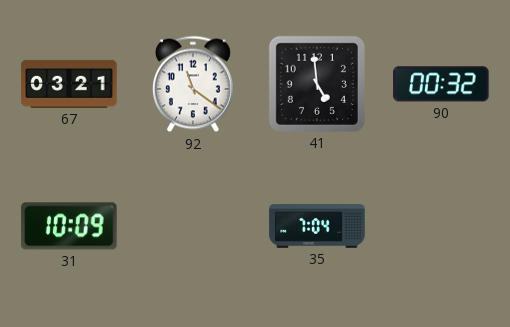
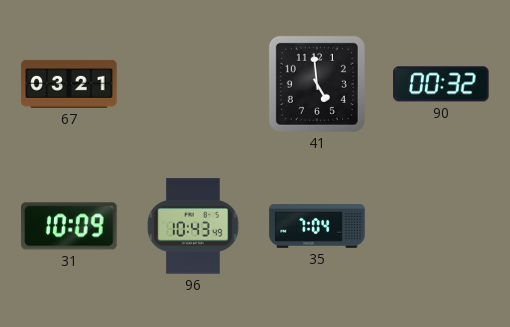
92: 11:21 -> none
96: none -> 10:43
